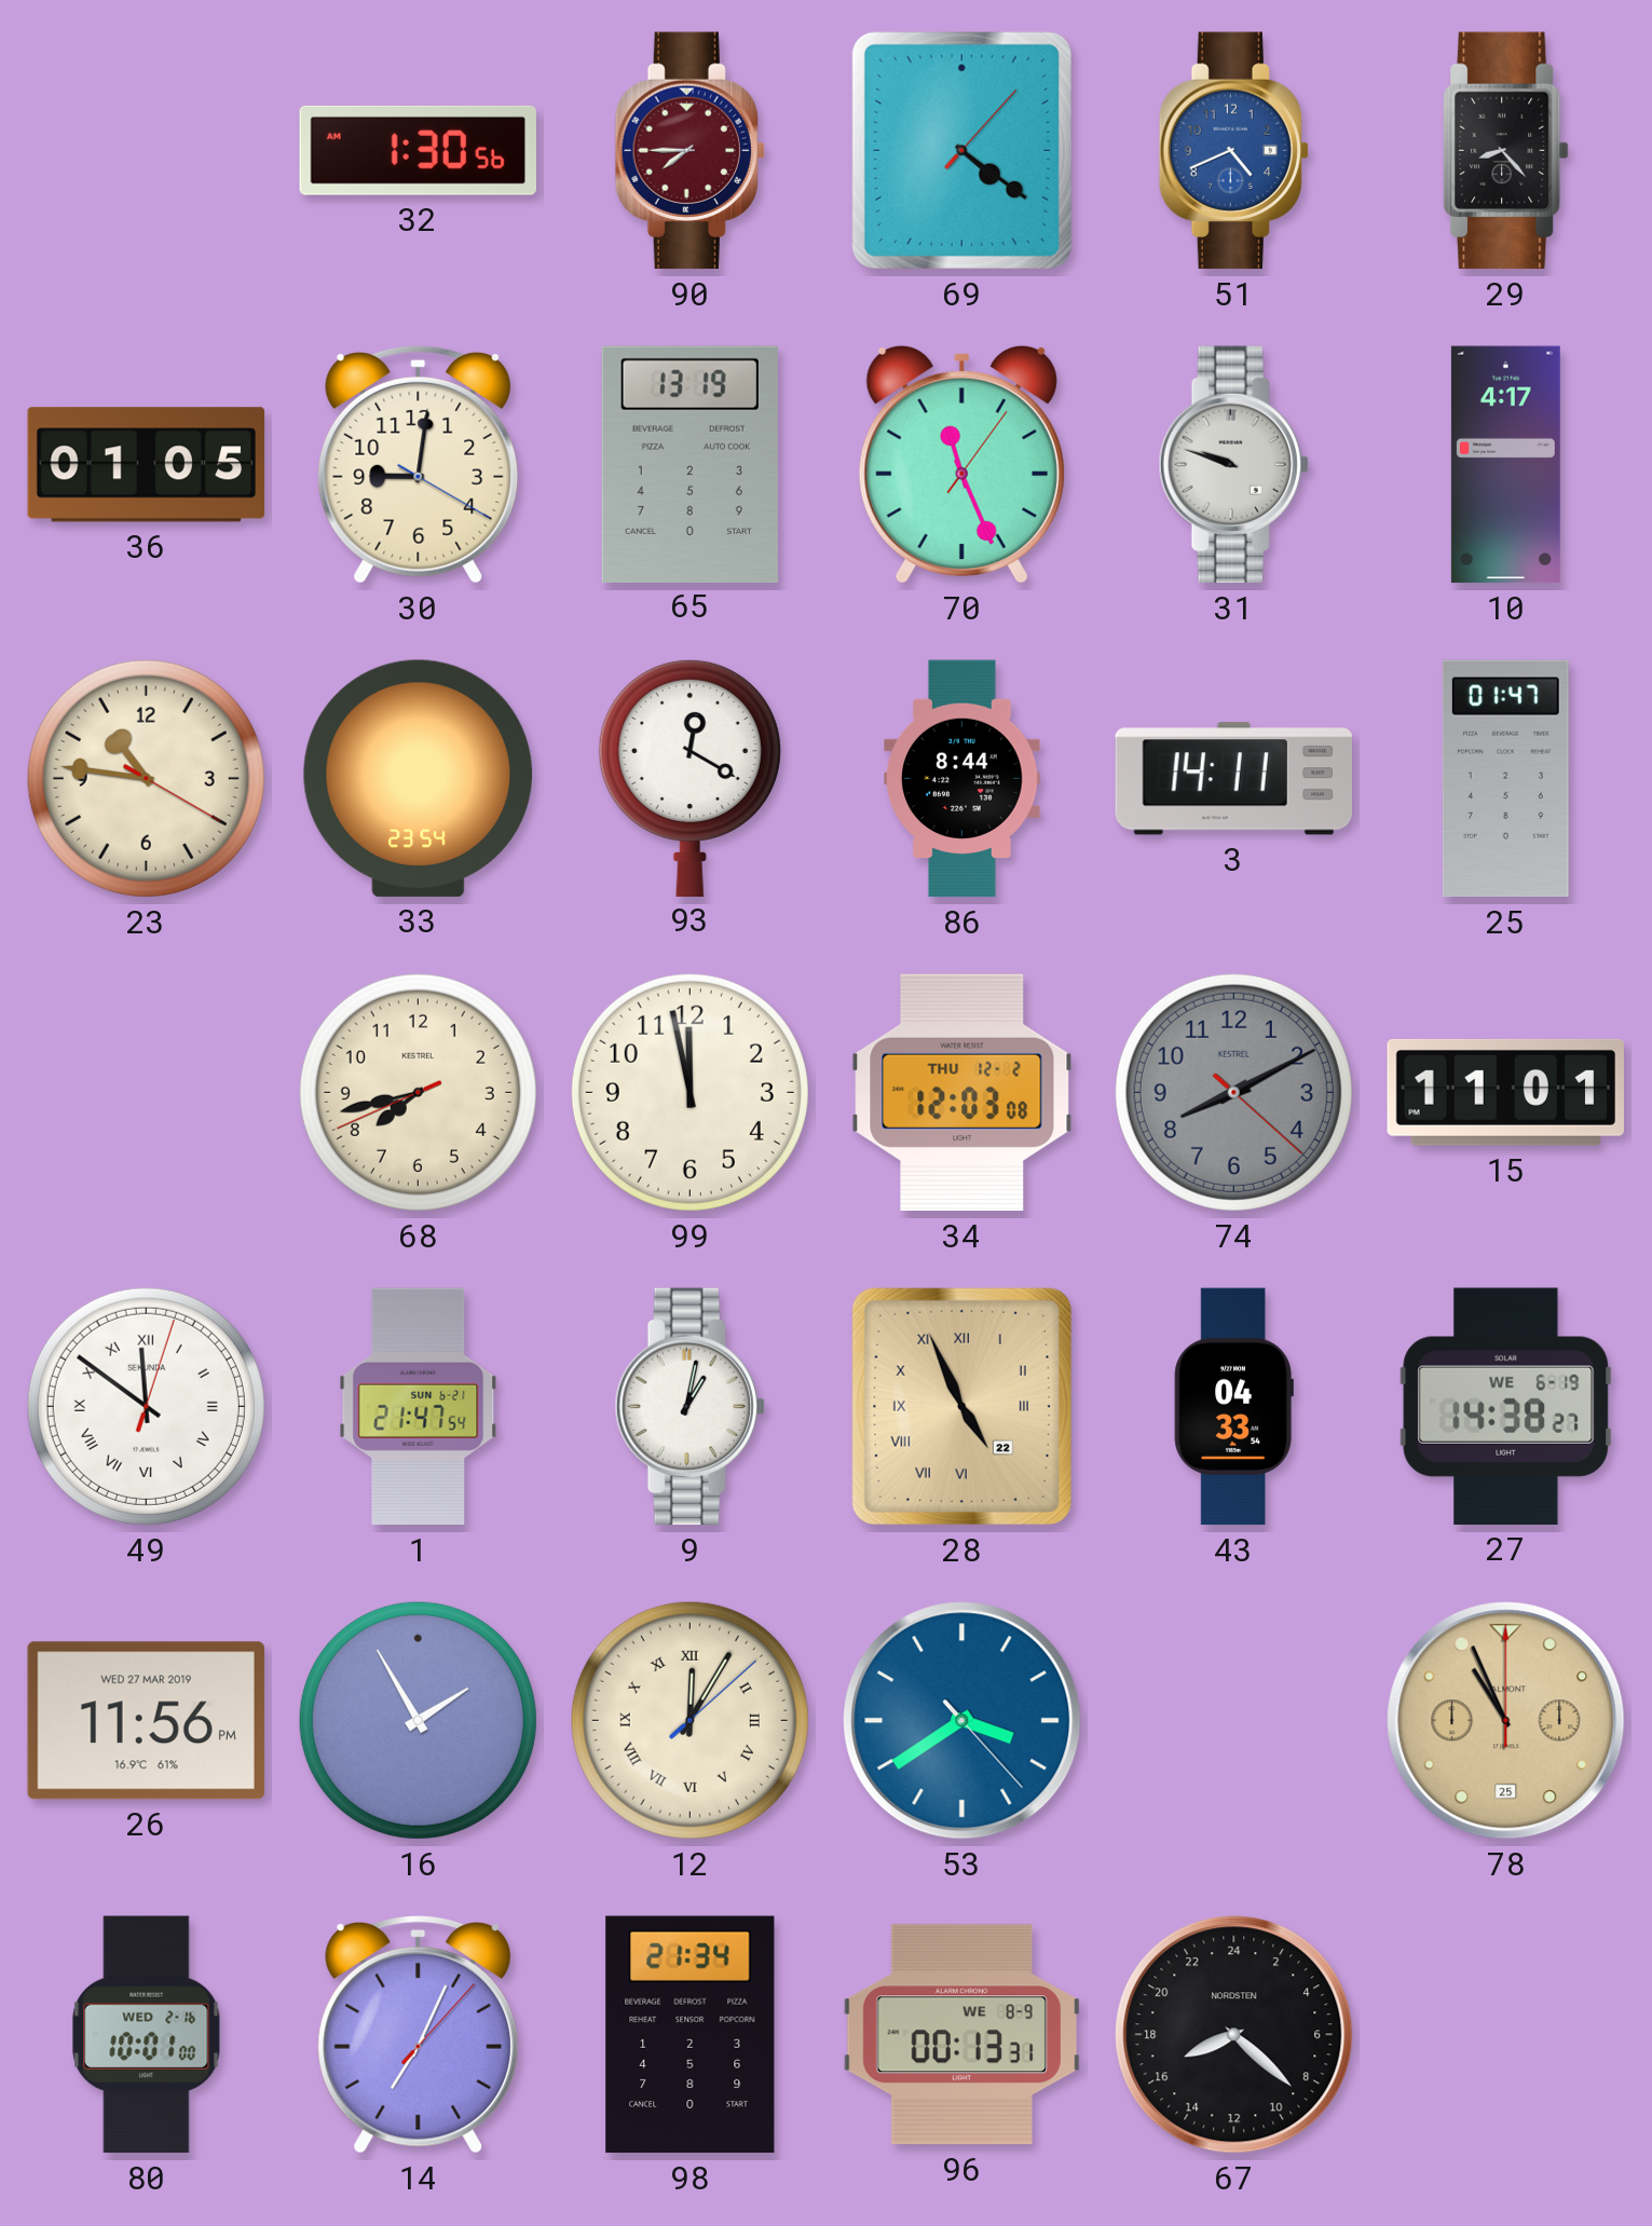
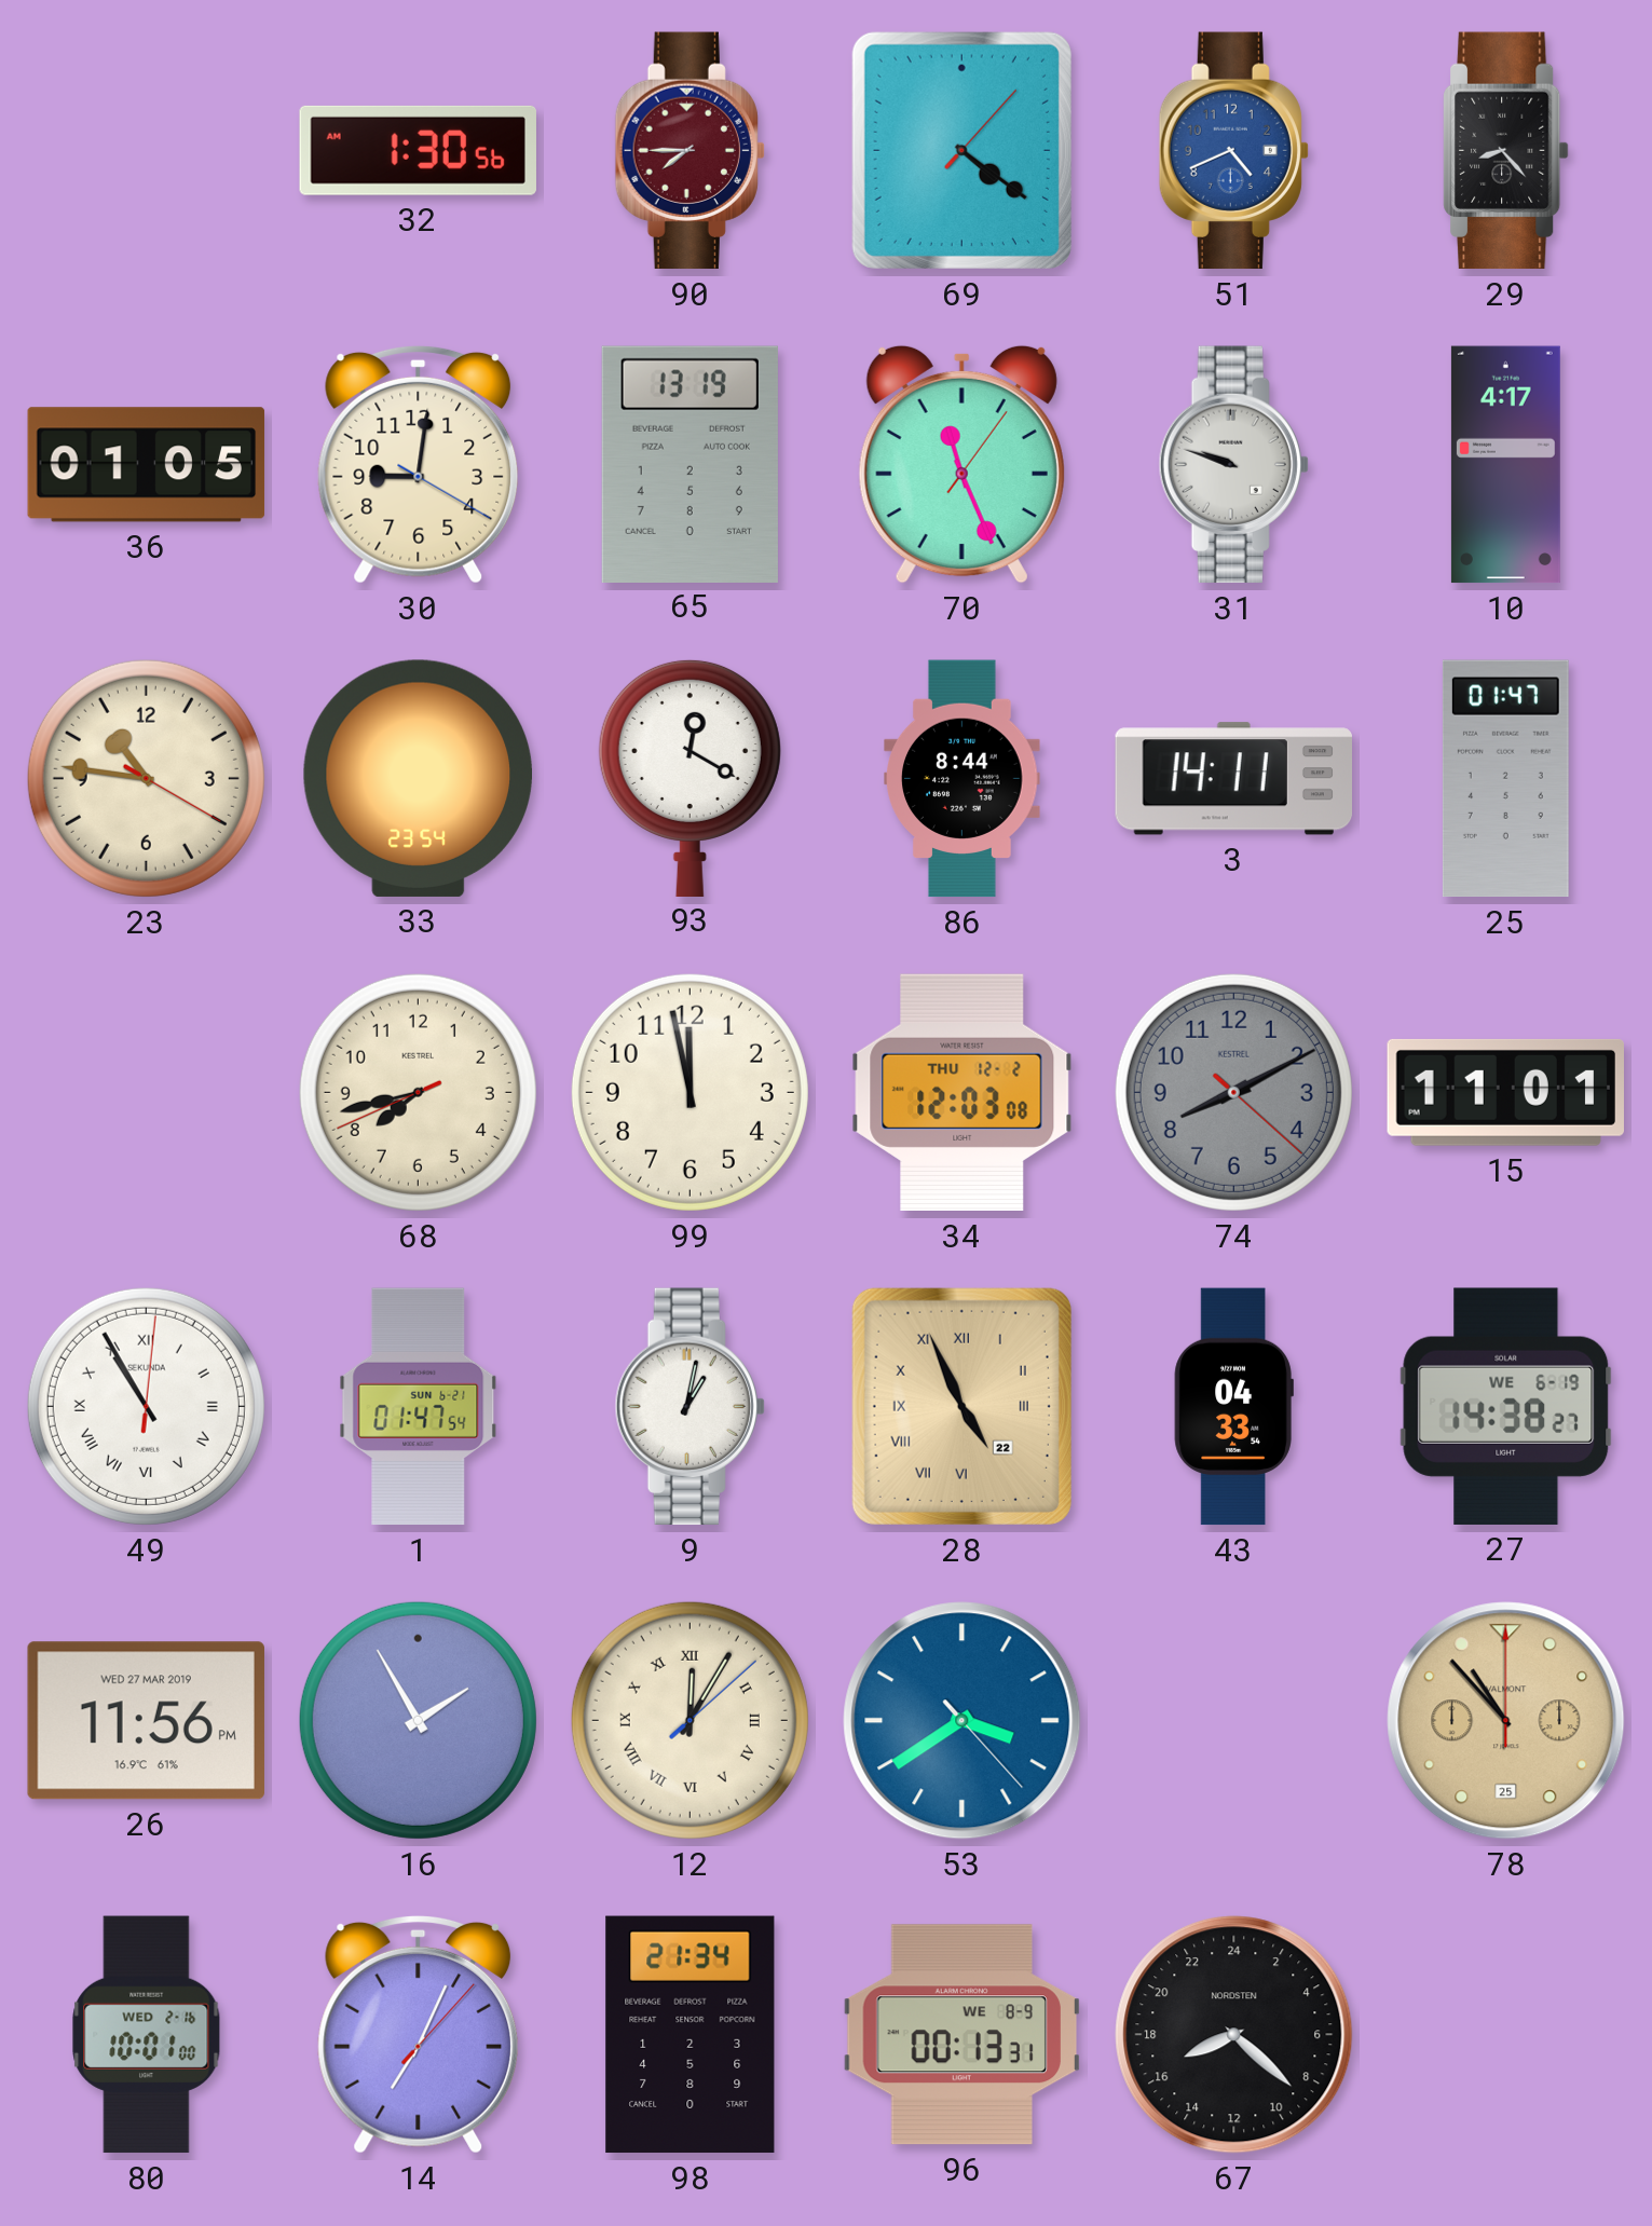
49: 11:51 -> 10:55
1: 21:47 -> 01:47
78: 10:56 -> 10:53
